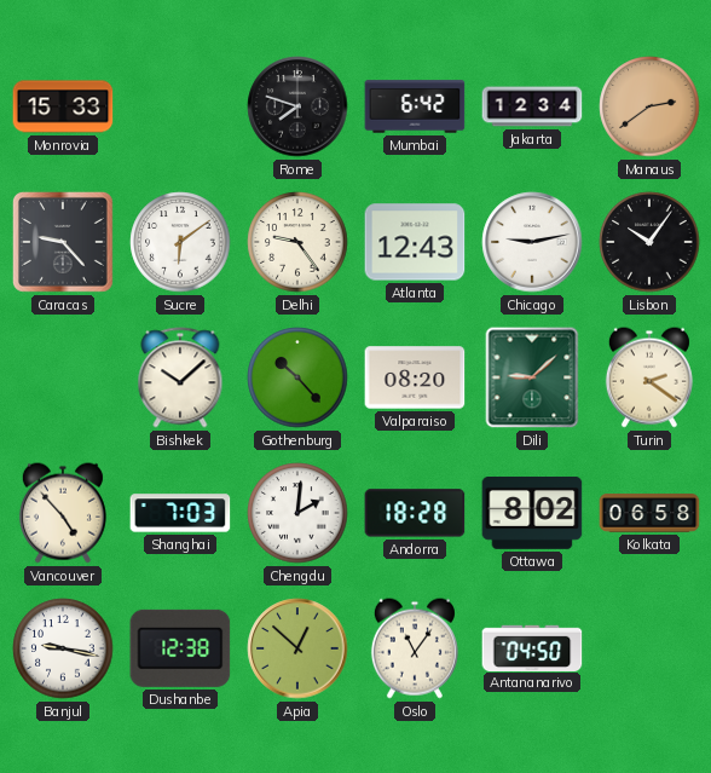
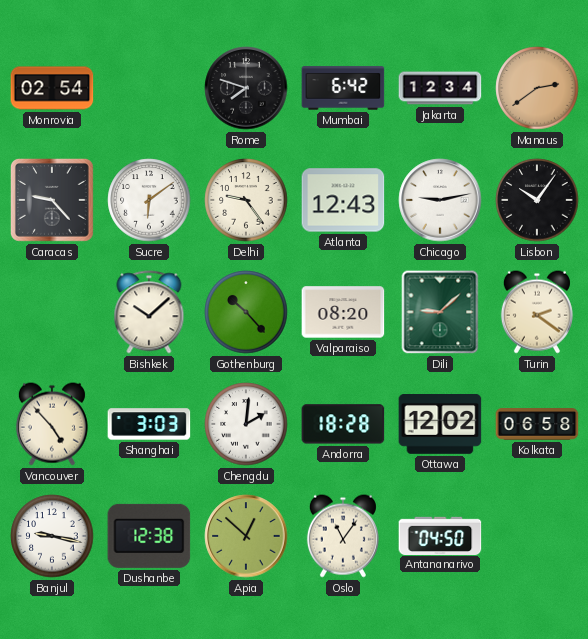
Monrovia: 15:33 -> 02:54
Shanghai: 7:03 -> 3:03
Ottawa: 8:02 -> 12:02
